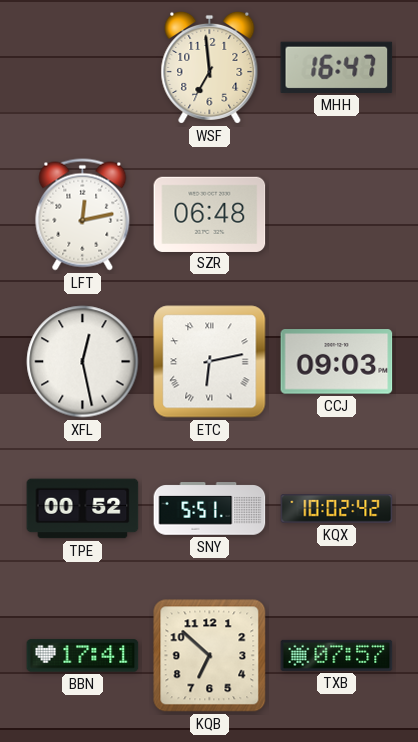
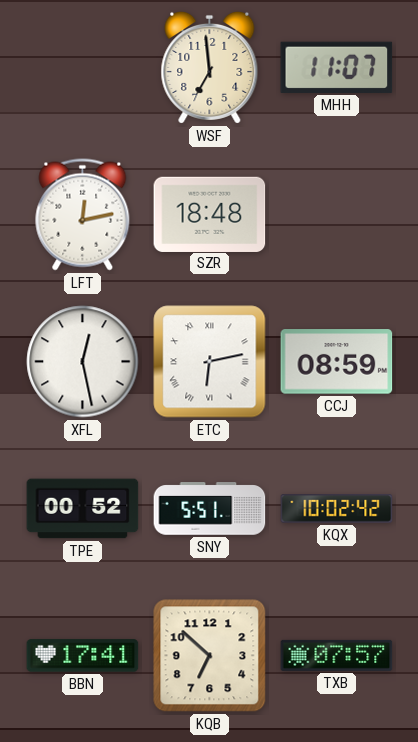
MHH: 16:47 -> 11:07
SZR: 06:48 -> 18:48
CCJ: 09:03 -> 08:59
